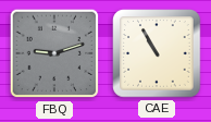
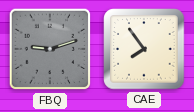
CAE: 10:55 -> 7:54
